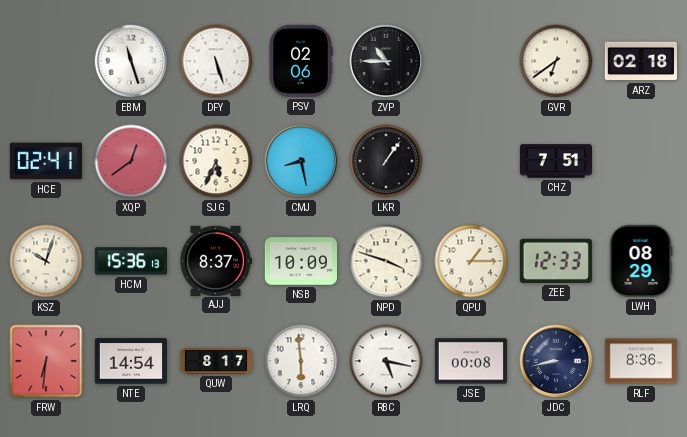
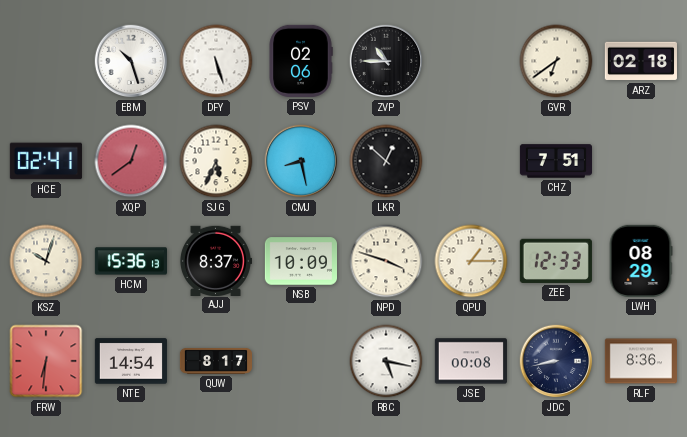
EBM: 11:27 -> 10:27
LKR: 1:06 -> 12:52
LRQ: 5:59 -> none
